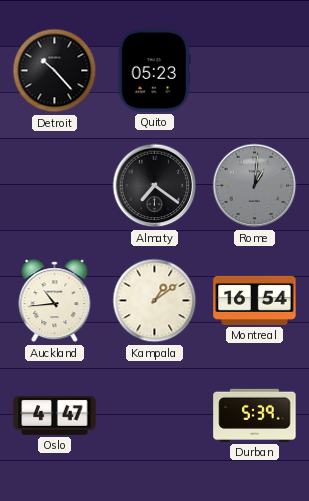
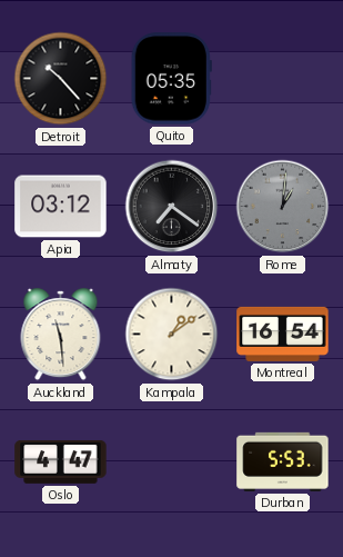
Quito: 05:23 -> 05:35
Apia: none -> 03:12
Auckland: 10:44 -> 11:29
Durban: 5:39 -> 5:53
